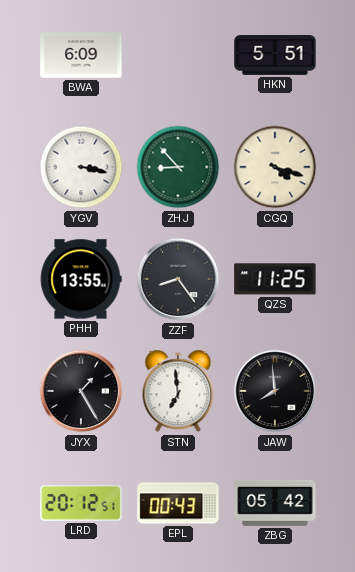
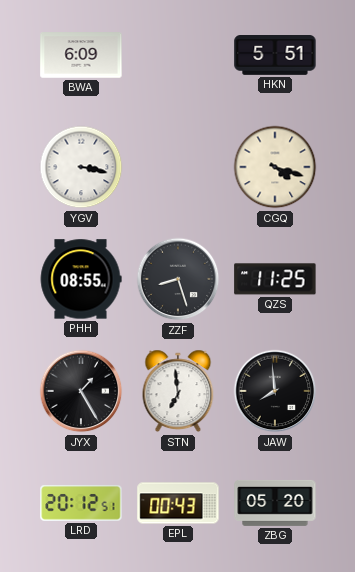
ZHJ: 8:53 -> none
PHH: 13:55 -> 08:55
ZZF: 8:24 -> 8:27
ZBG: 05:42 -> 05:20
